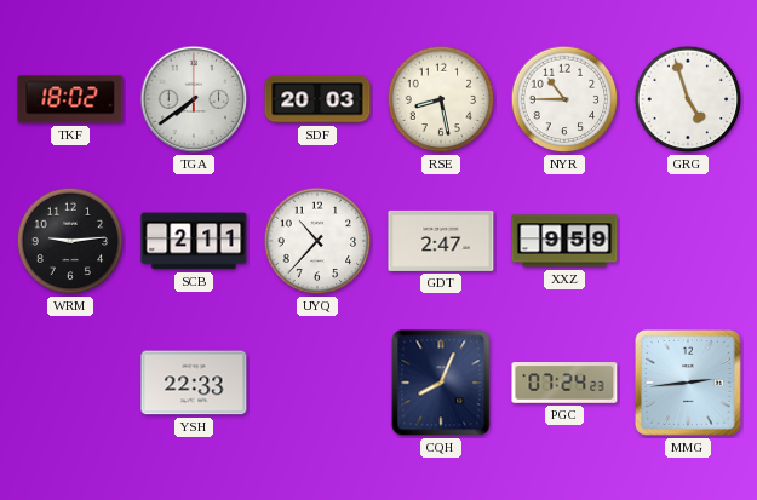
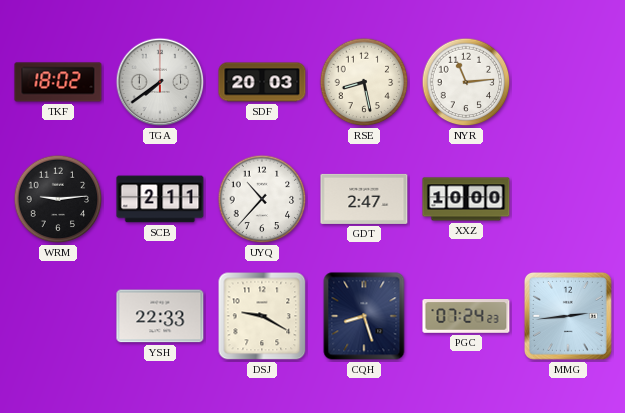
NYR: 10:45 -> 11:14
GRG: 4:57 -> none
XXZ: 9:59 -> 10:00
DSJ: none -> 9:20
CQH: 8:04 -> 8:27
